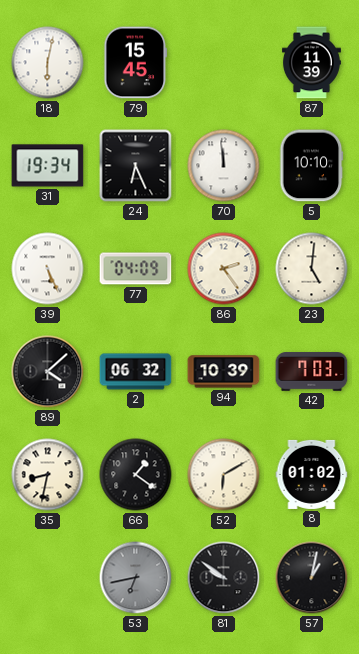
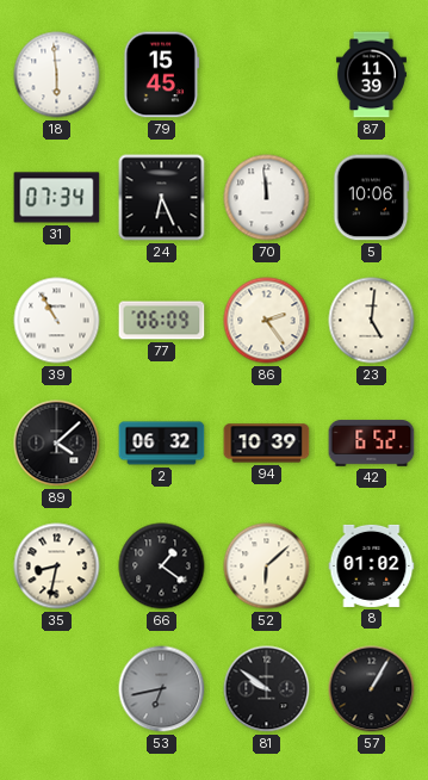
18: 6:02 -> 5:59
31: 19:34 -> 07:34
5: 10:10 -> 10:06
39: 5:26 -> 10:55
77: 04:09 -> 06:09
42: 7:03 -> 6:52
52: 6:10 -> 6:08
57: 1:02 -> 1:05
